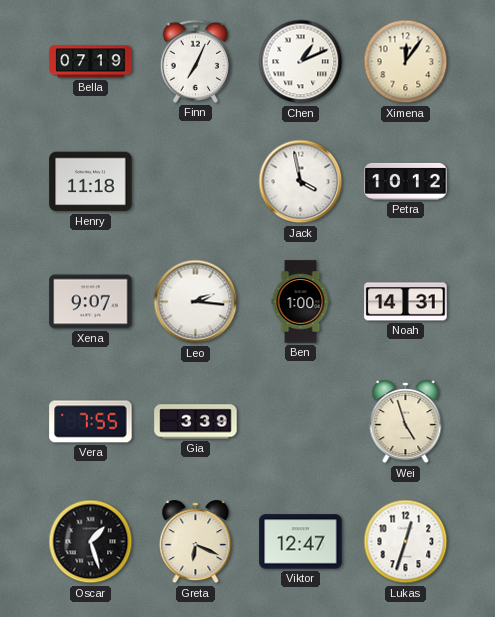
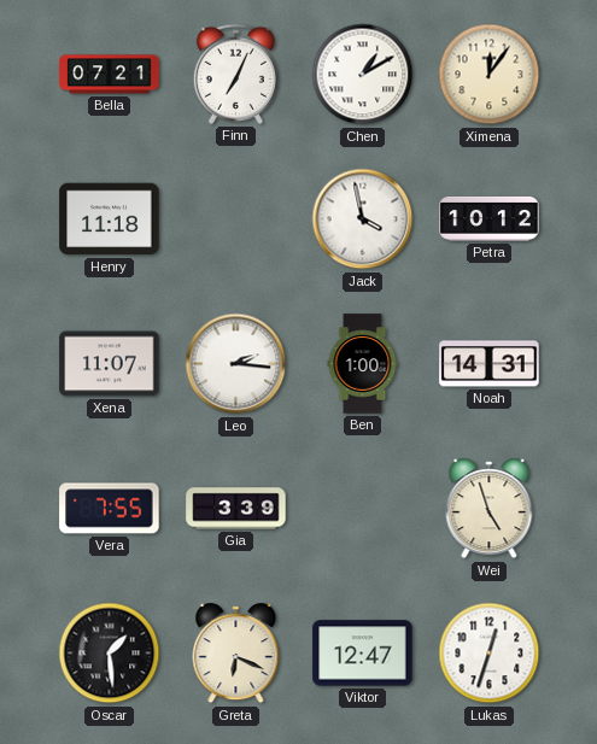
Bella: 07:19 -> 07:21
Chen: 1:11 -> 1:10
Xena: 9:07 -> 11:07
Oscar: 1:27 -> 1:29
